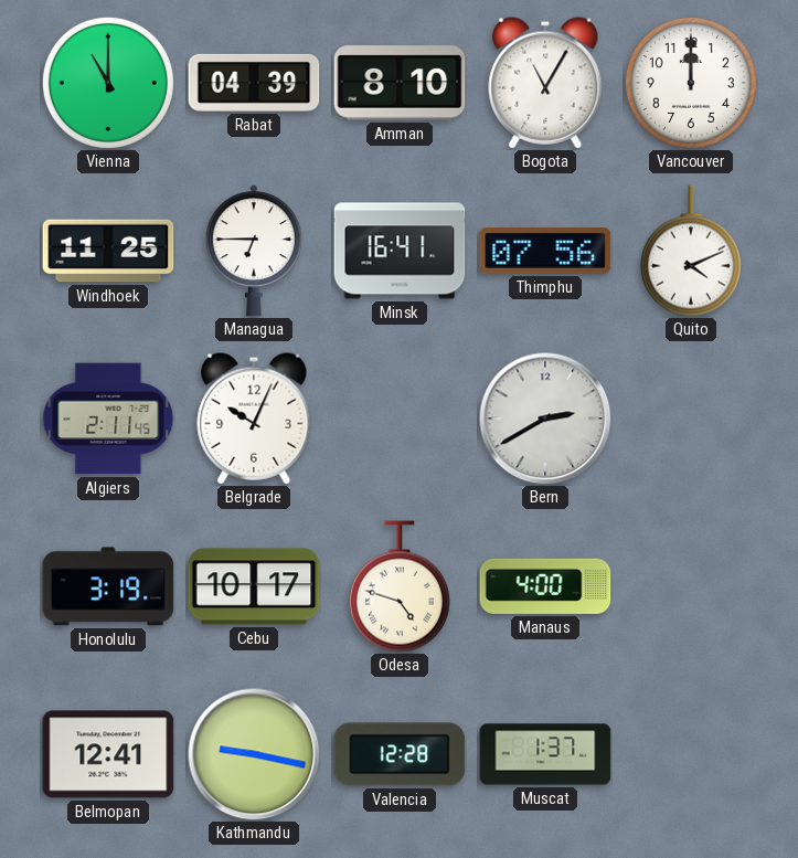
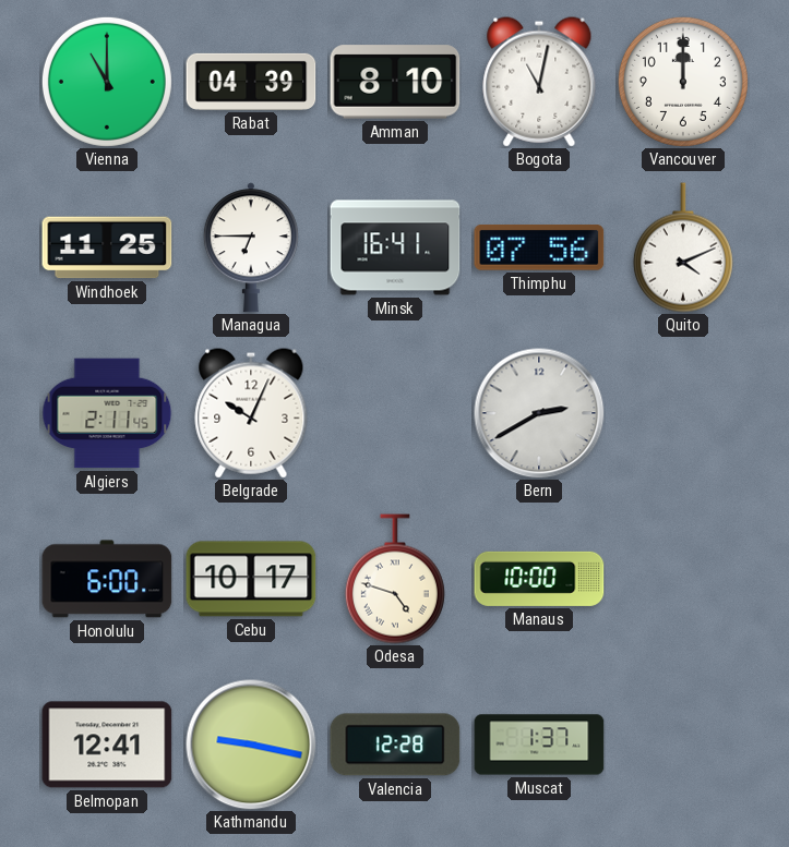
Bogota: 11:05 -> 11:02
Honolulu: 3:19 -> 6:00
Manaus: 4:00 -> 10:00
